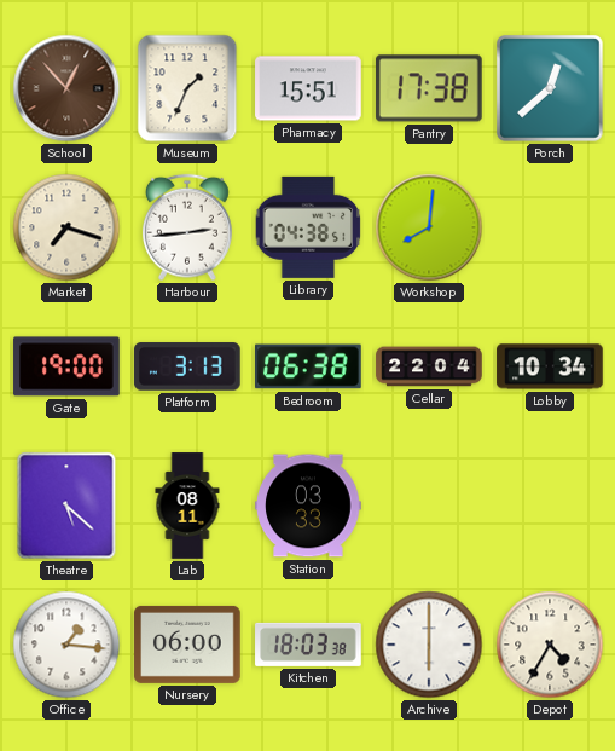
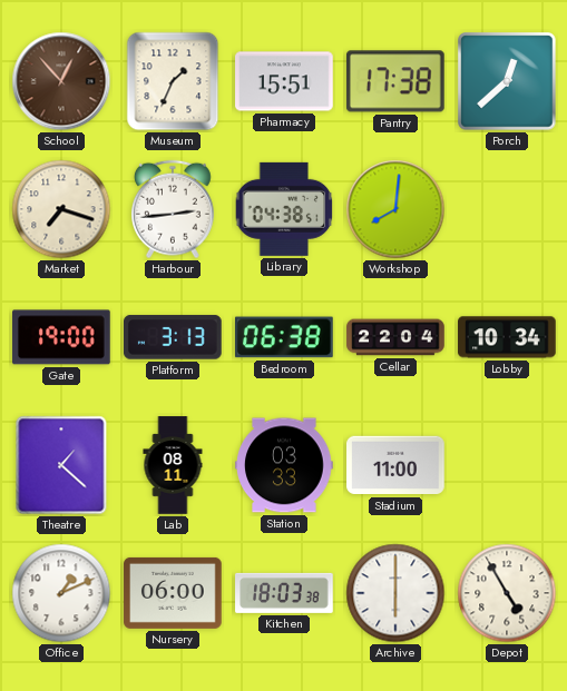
Theatre: 5:22 -> 1:22
Stadium: none -> 11:00
Office: 1:16 -> 1:11
Depot: 4:35 -> 4:55
